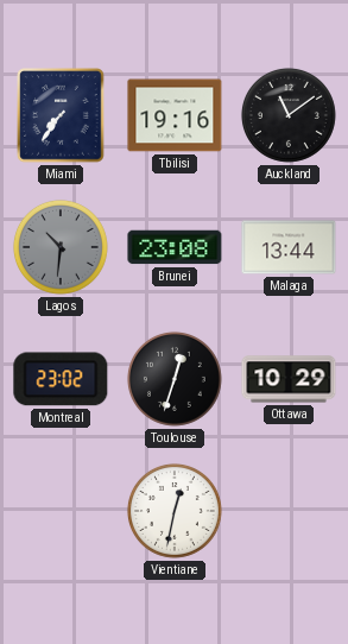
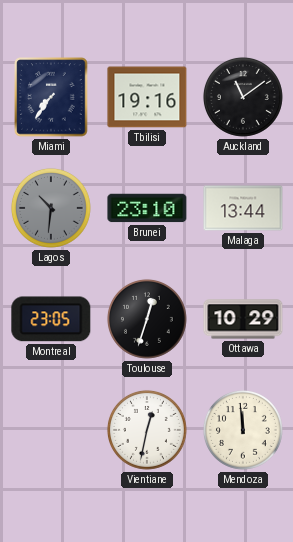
Brunei: 23:08 -> 23:10
Montreal: 23:02 -> 23:05
Mendoza: none -> 11:59
